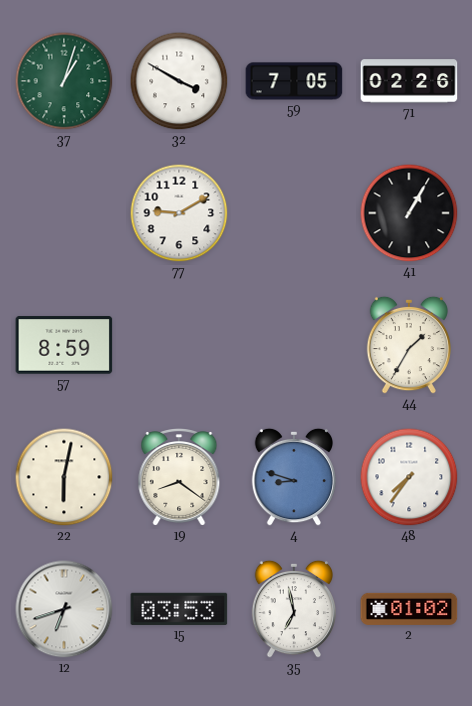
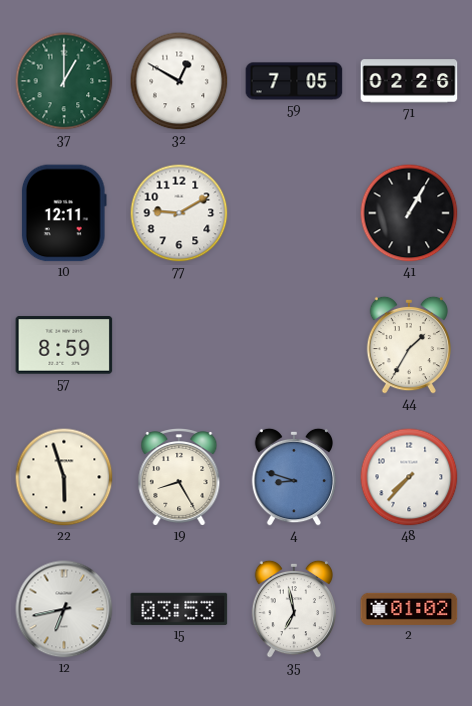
37: 1:03 -> 1:00
32: 3:50 -> 12:50
10: none -> 12:11
22: 6:02 -> 5:57
19: 8:21 -> 8:25
48: 7:36 -> 7:37
12: 6:42 -> 6:43
